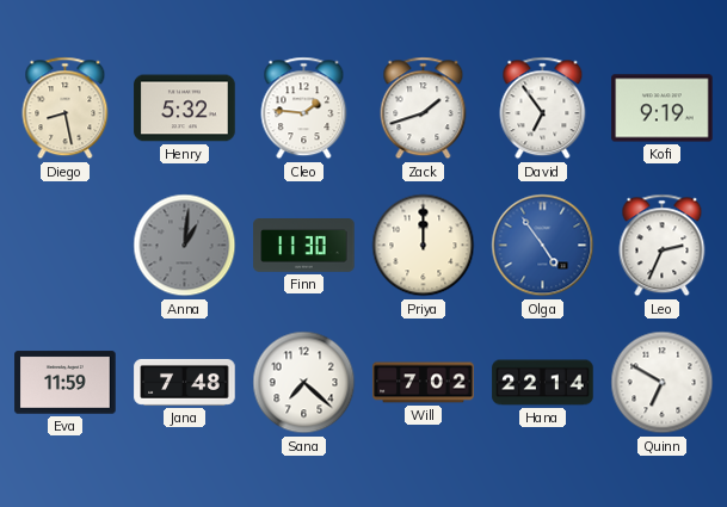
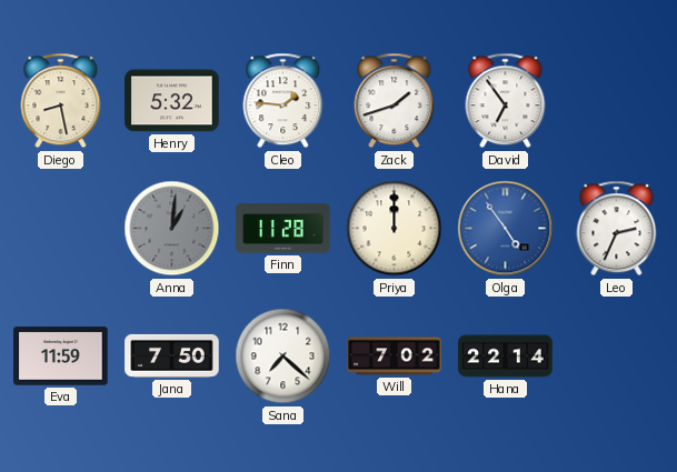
Kofi: 9:19 -> none
Finn: 11:30 -> 11:28
Jana: 7:48 -> 7:50
Quinn: 6:50 -> none
